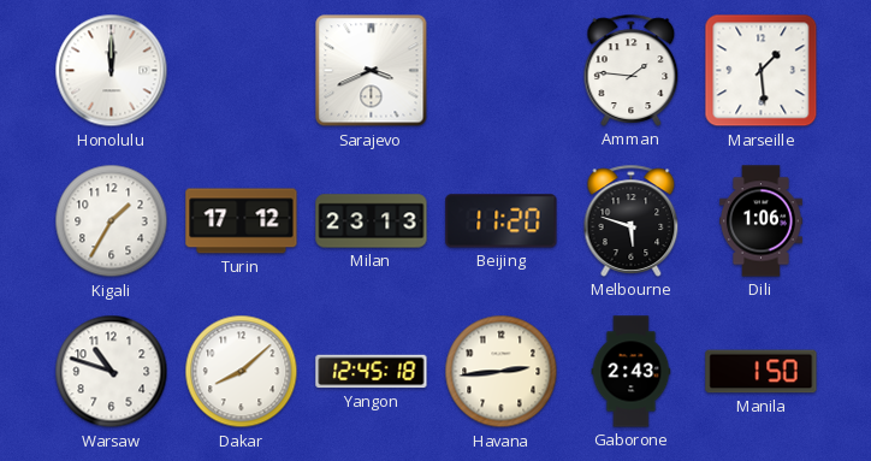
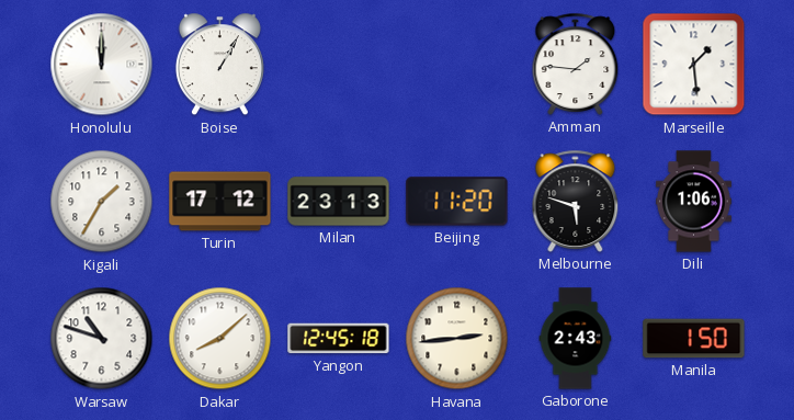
Boise: none -> 1:05
Sarajevo: 3:41 -> none
